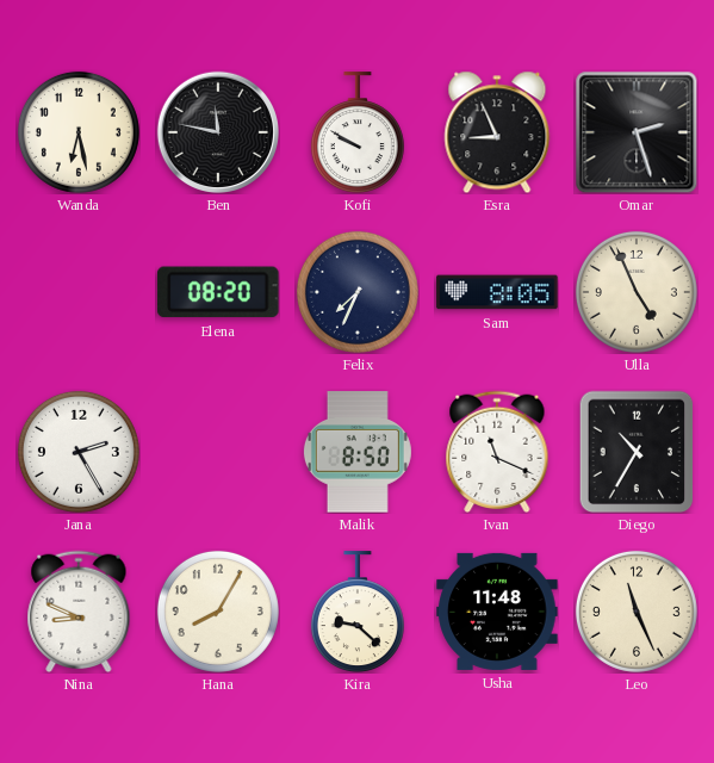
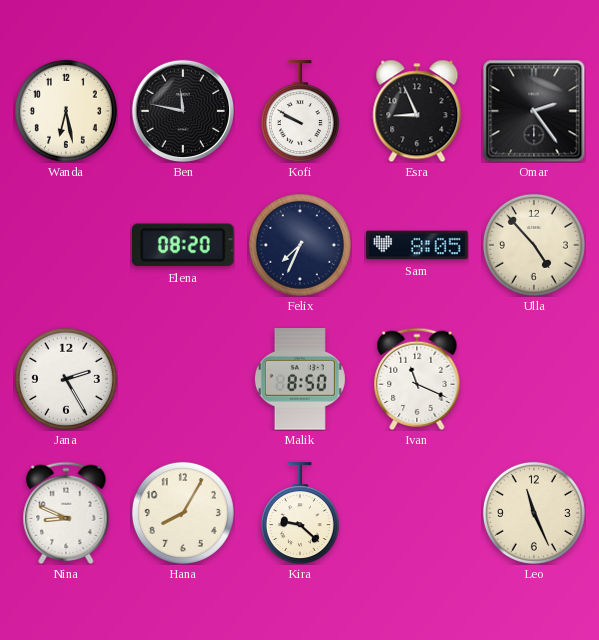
Omar: 2:27 -> 2:24
Ulla: 4:56 -> 4:53
Diego: 10:35 -> none
Usha: 11:48 -> none
